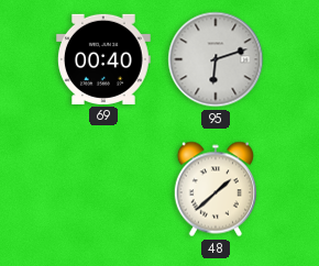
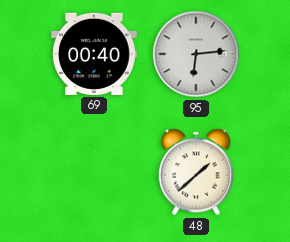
95: 6:12 -> 6:14
